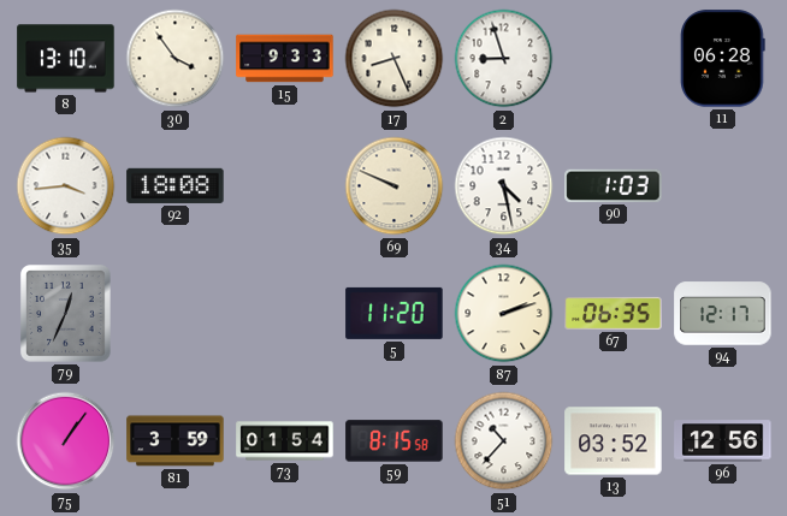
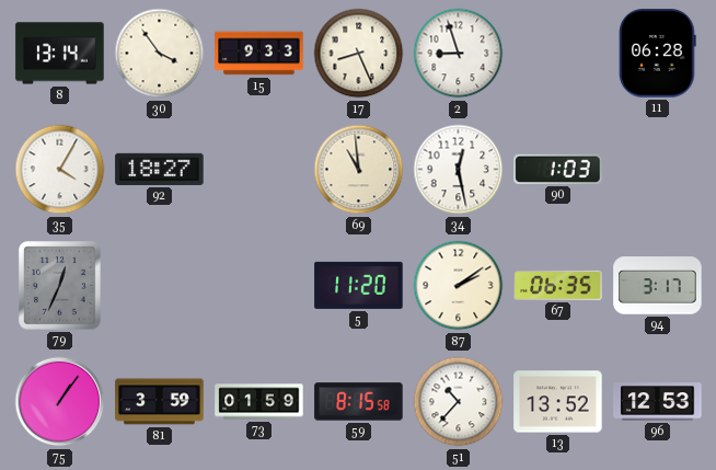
8: 13:10 -> 13:14
35: 3:44 -> 4:05
92: 18:08 -> 18:27
69: 9:49 -> 10:59
34: 4:28 -> 12:28
87: 2:12 -> 2:09
94: 12:17 -> 3:17
73: 01:54 -> 01:59
13: 03:52 -> 13:52
96: 12:56 -> 12:53
